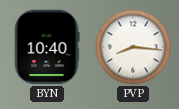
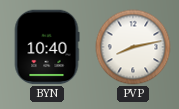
PVP: 8:16 -> 8:13
